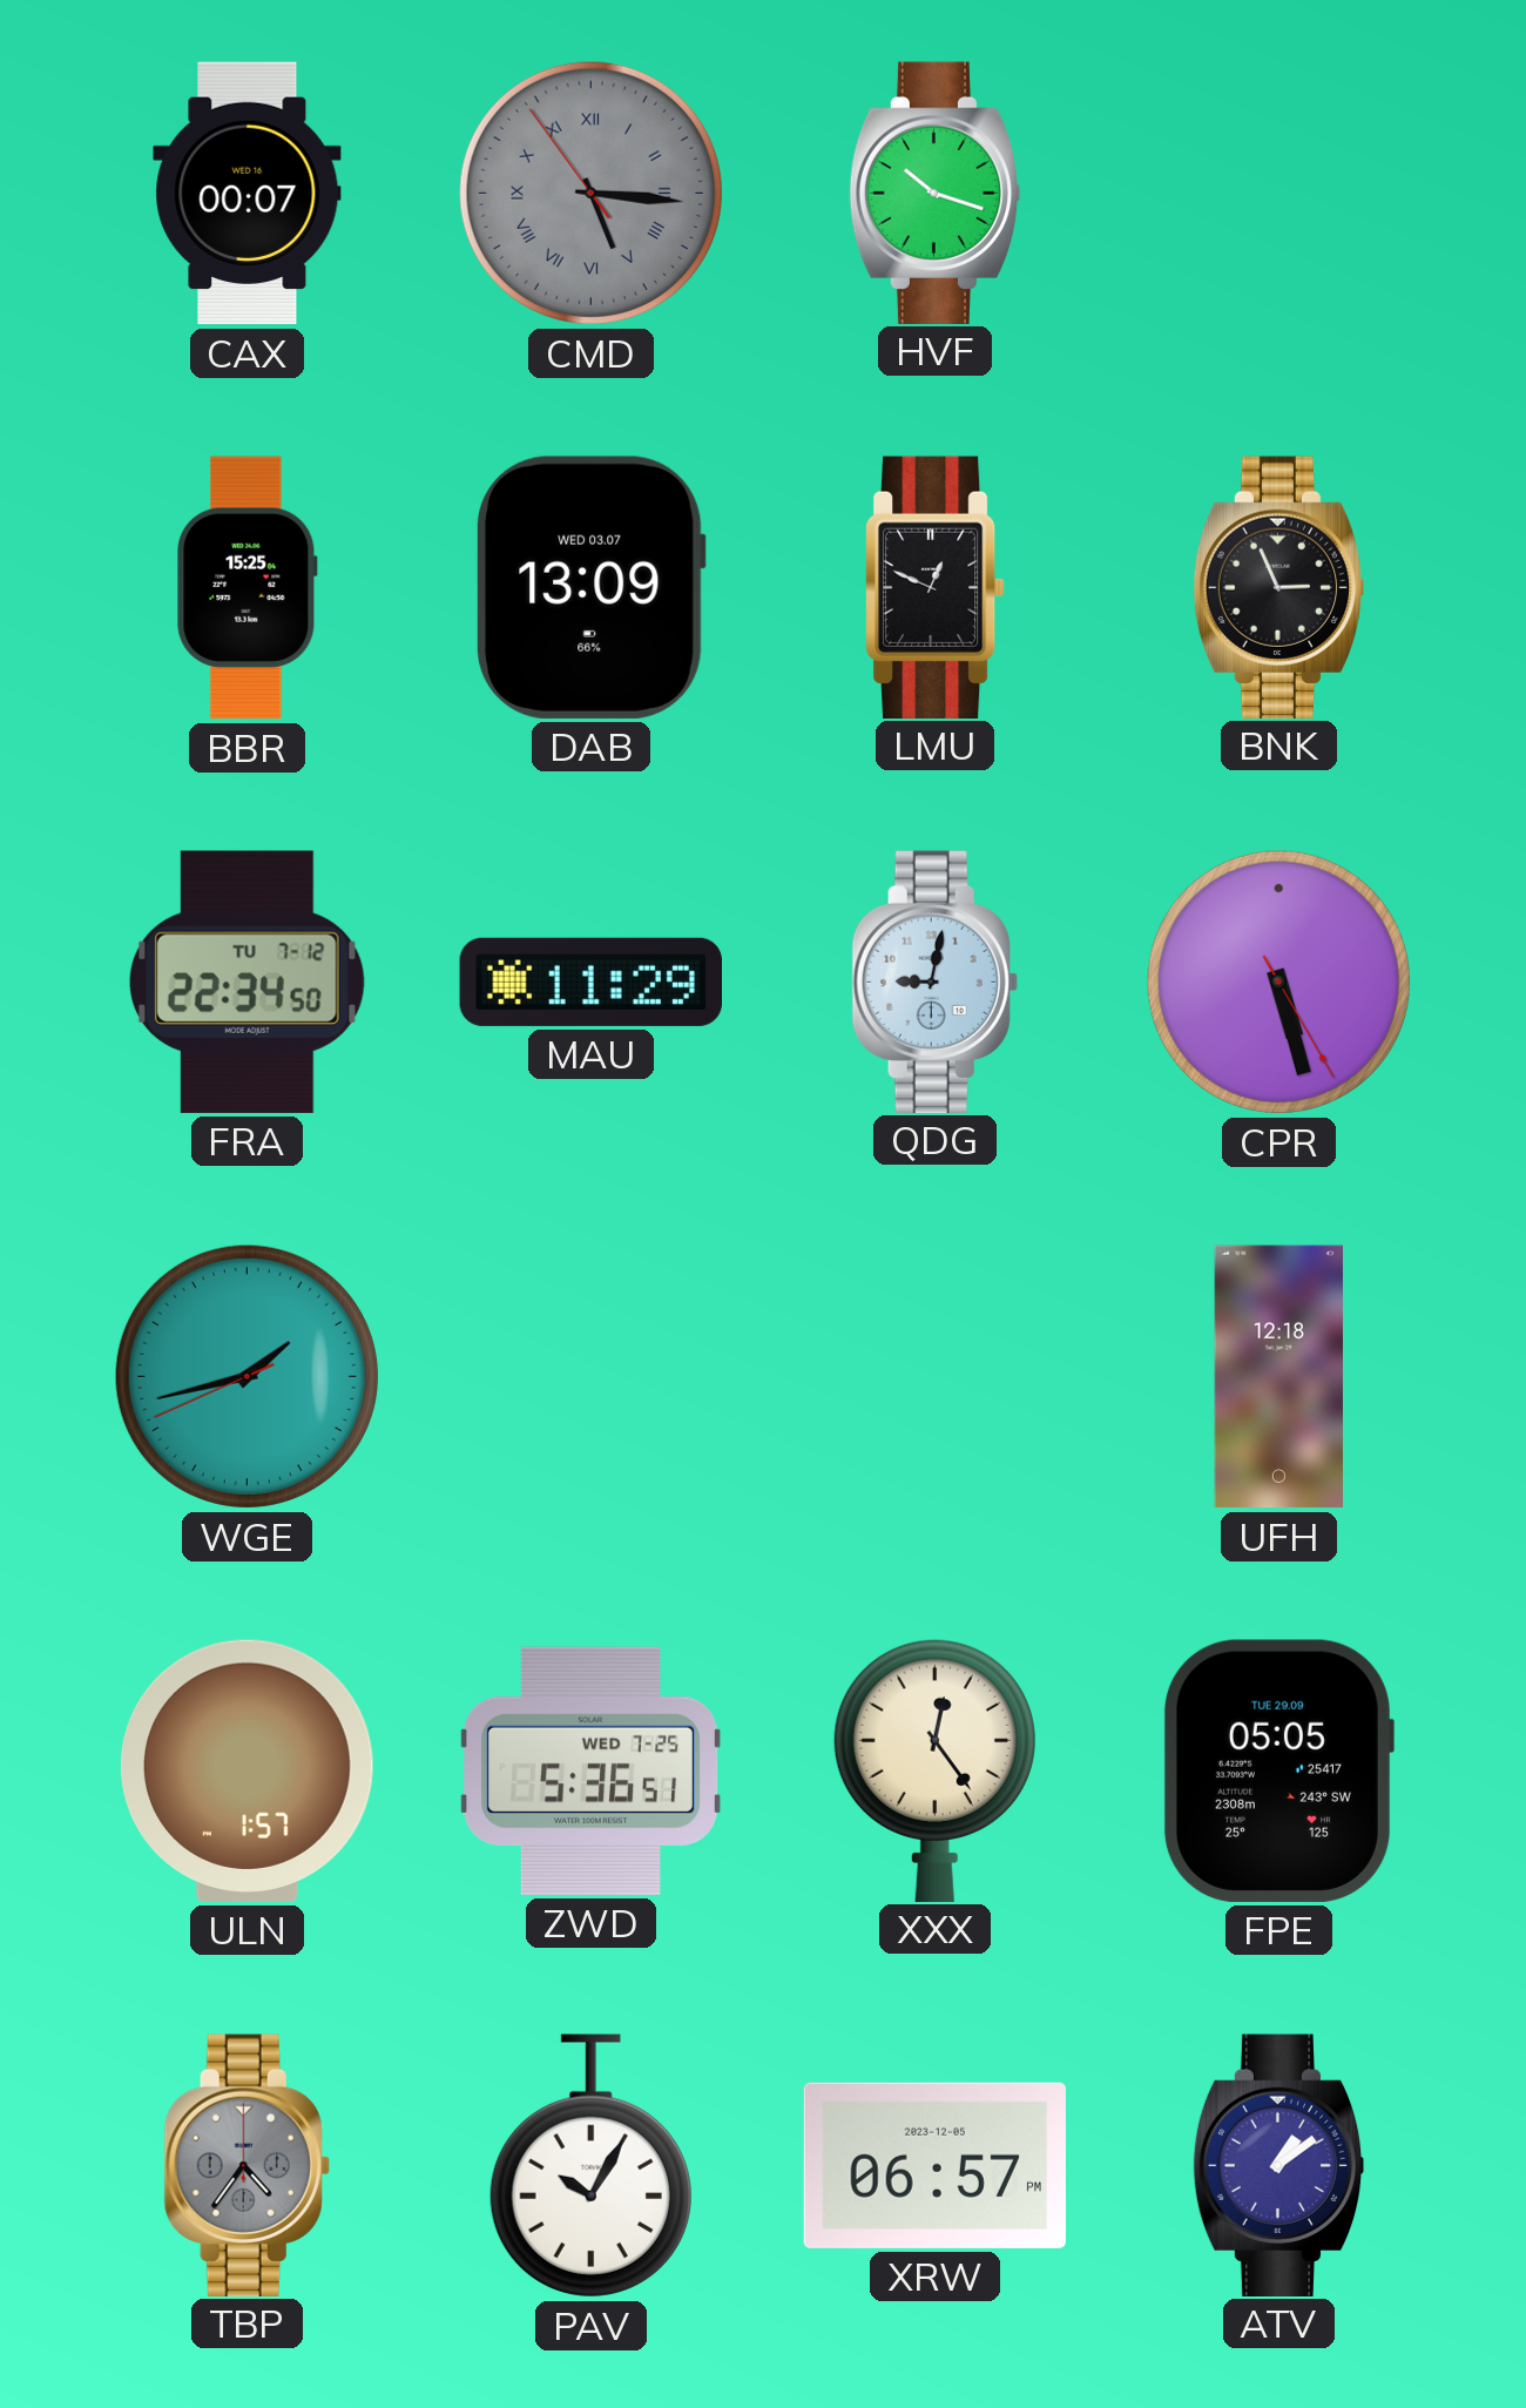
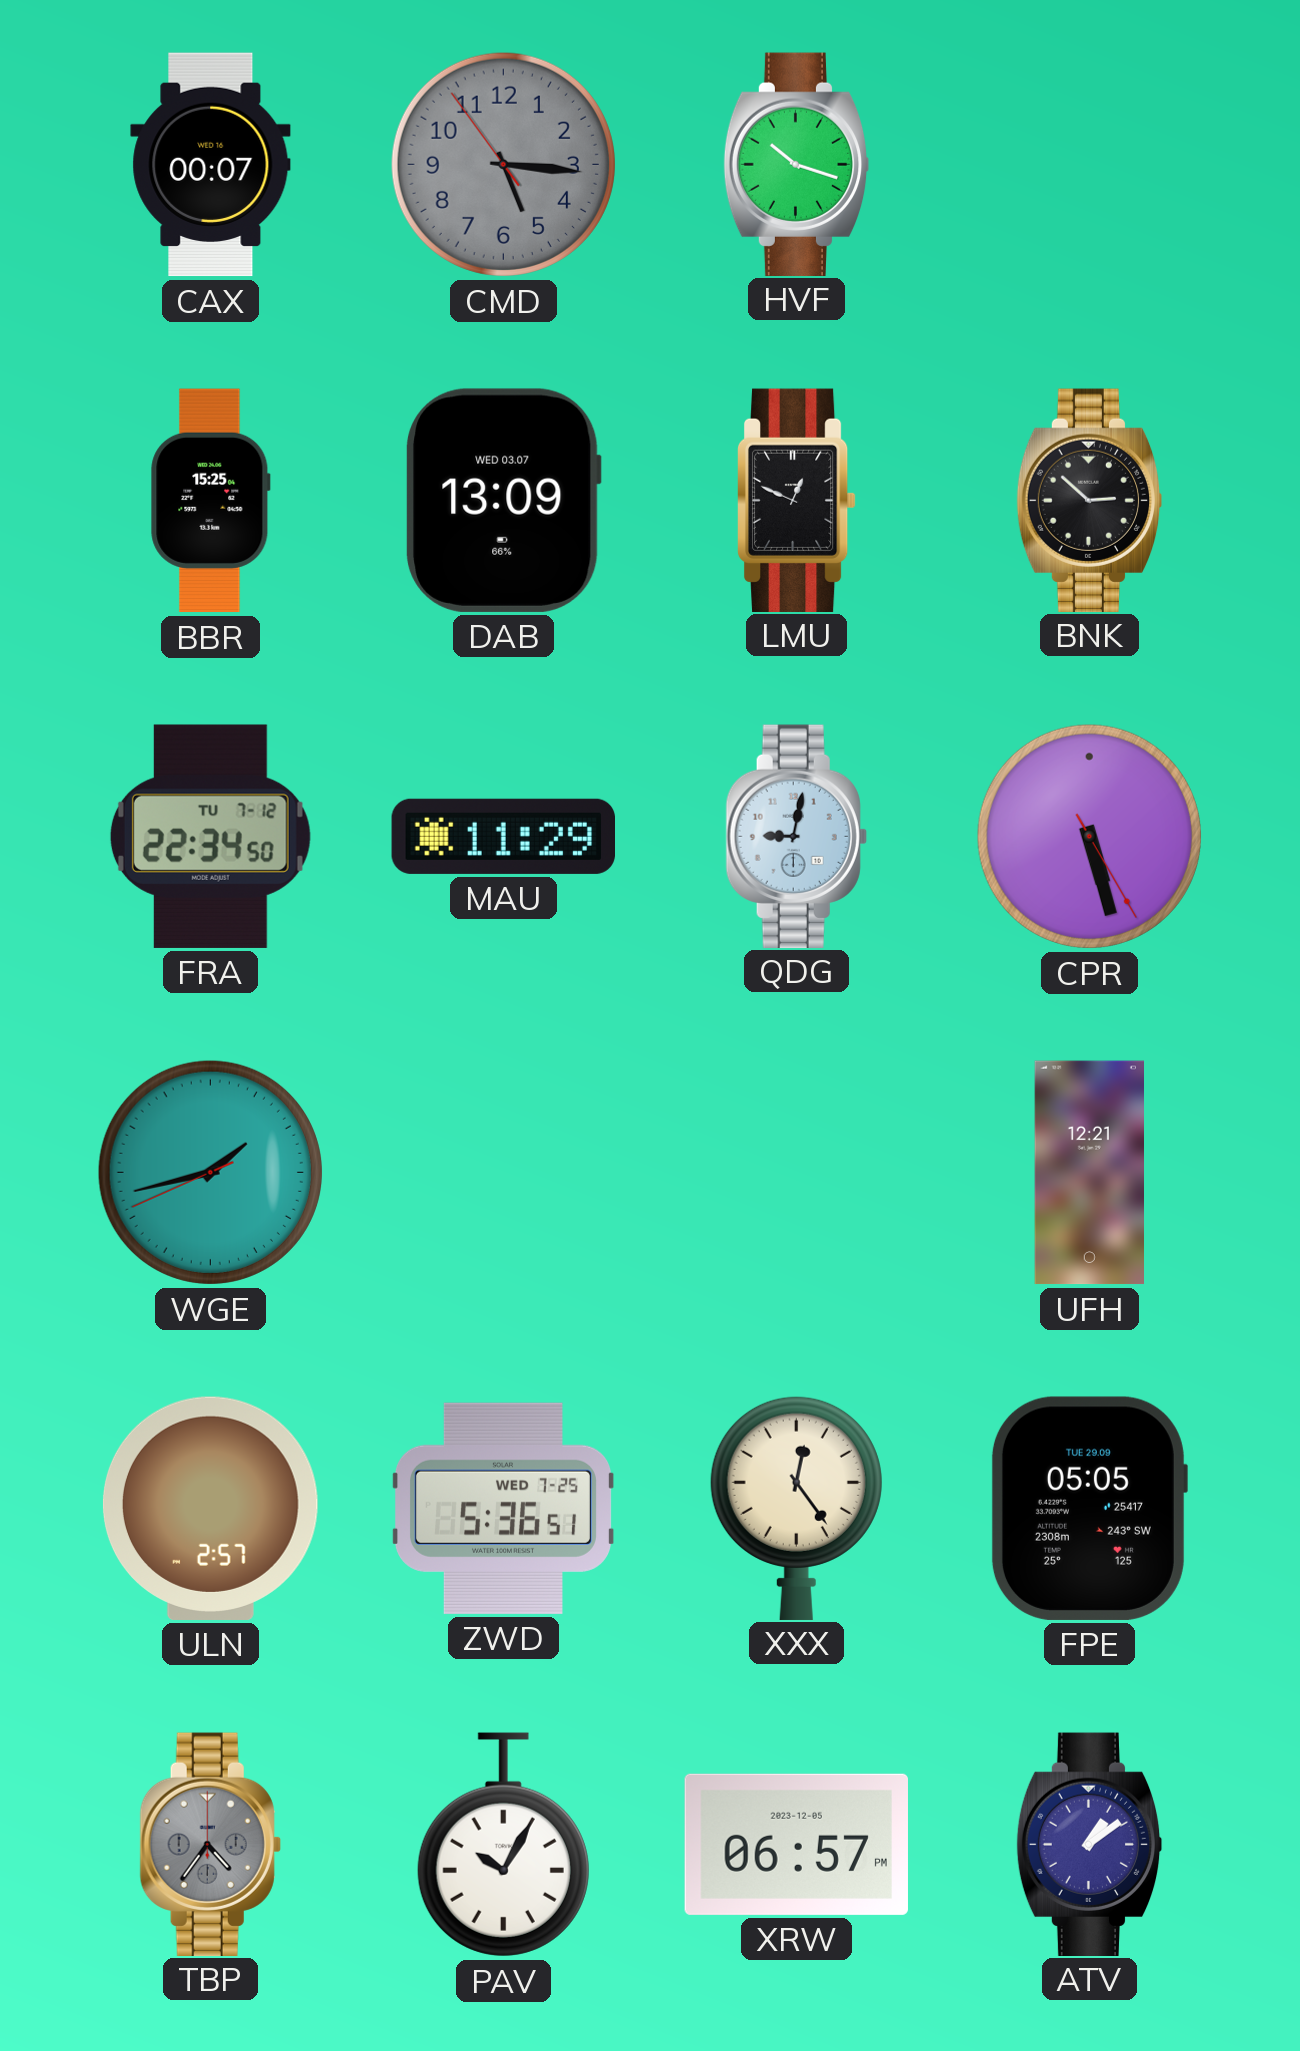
CMD numerals: Roman -> Arabic
BNK: 2:56 -> 2:52
UFH: 12:18 -> 12:21
ULN: 1:57 -> 2:57
